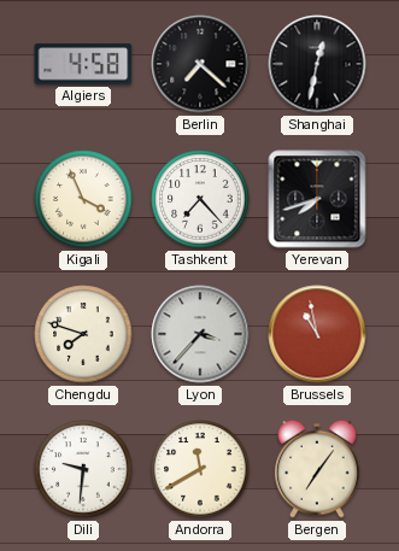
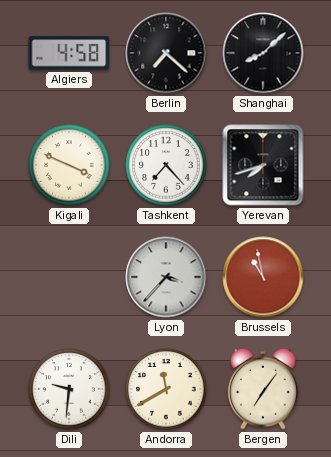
Shanghai: 12:32 -> 8:08
Kigali: 3:56 -> 3:49
Chengdu: 7:48 -> none
